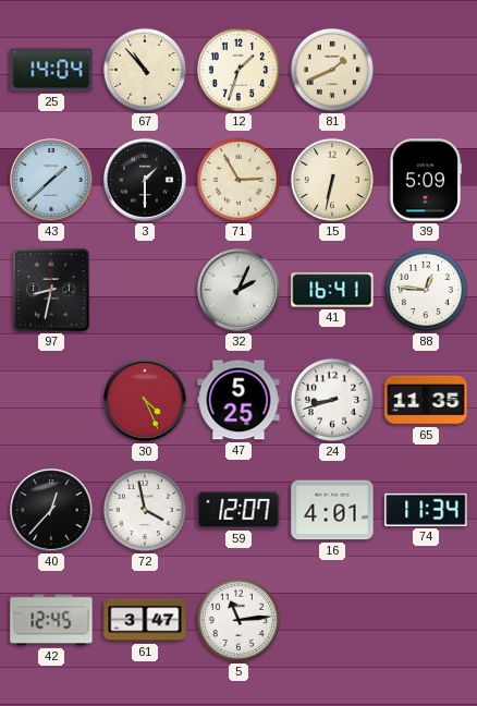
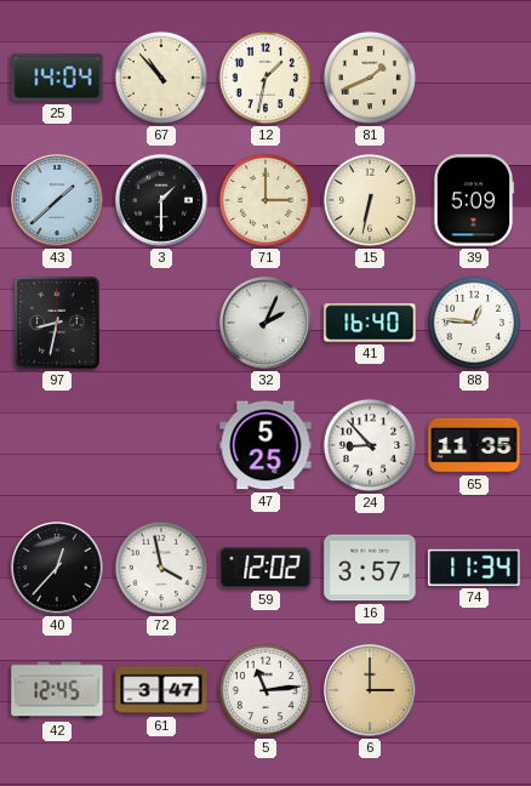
12: 1:33 -> 1:32
71: 2:55 -> 3:00
41: 16:41 -> 16:40
30: 4:26 -> none
24: 8:42 -> 8:53
59: 12:07 -> 12:02
16: 4:01 -> 3:57
6: none -> 3:00
